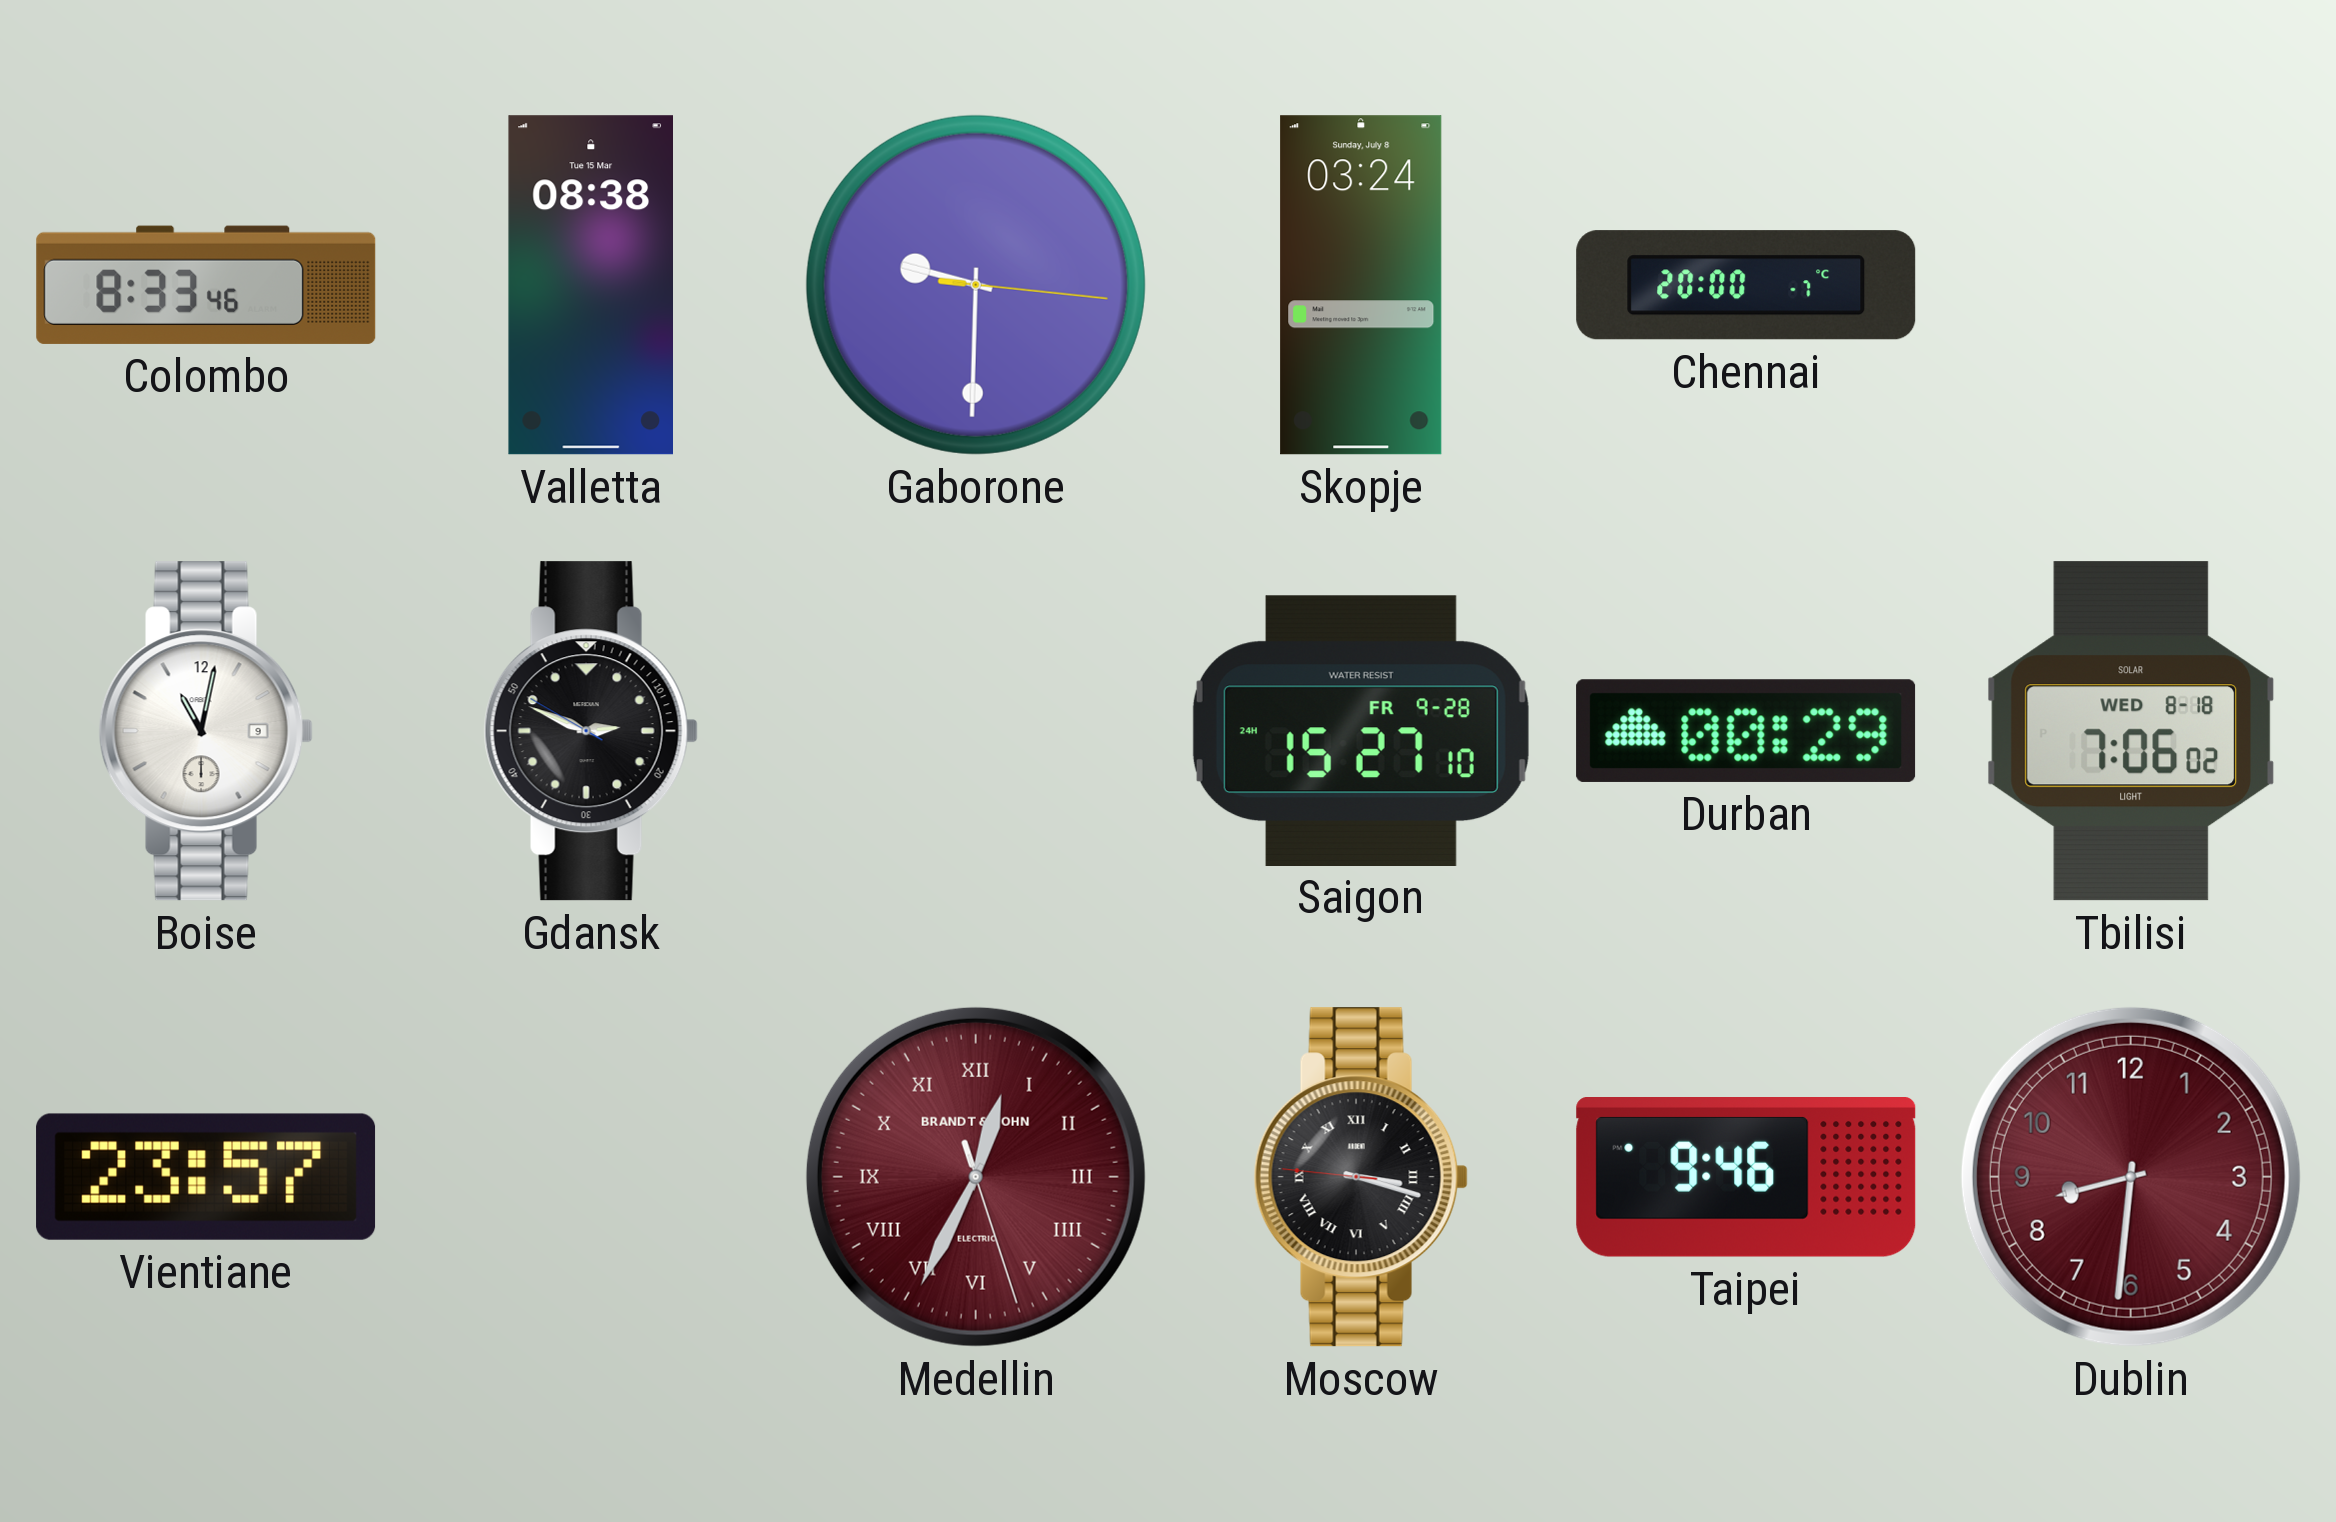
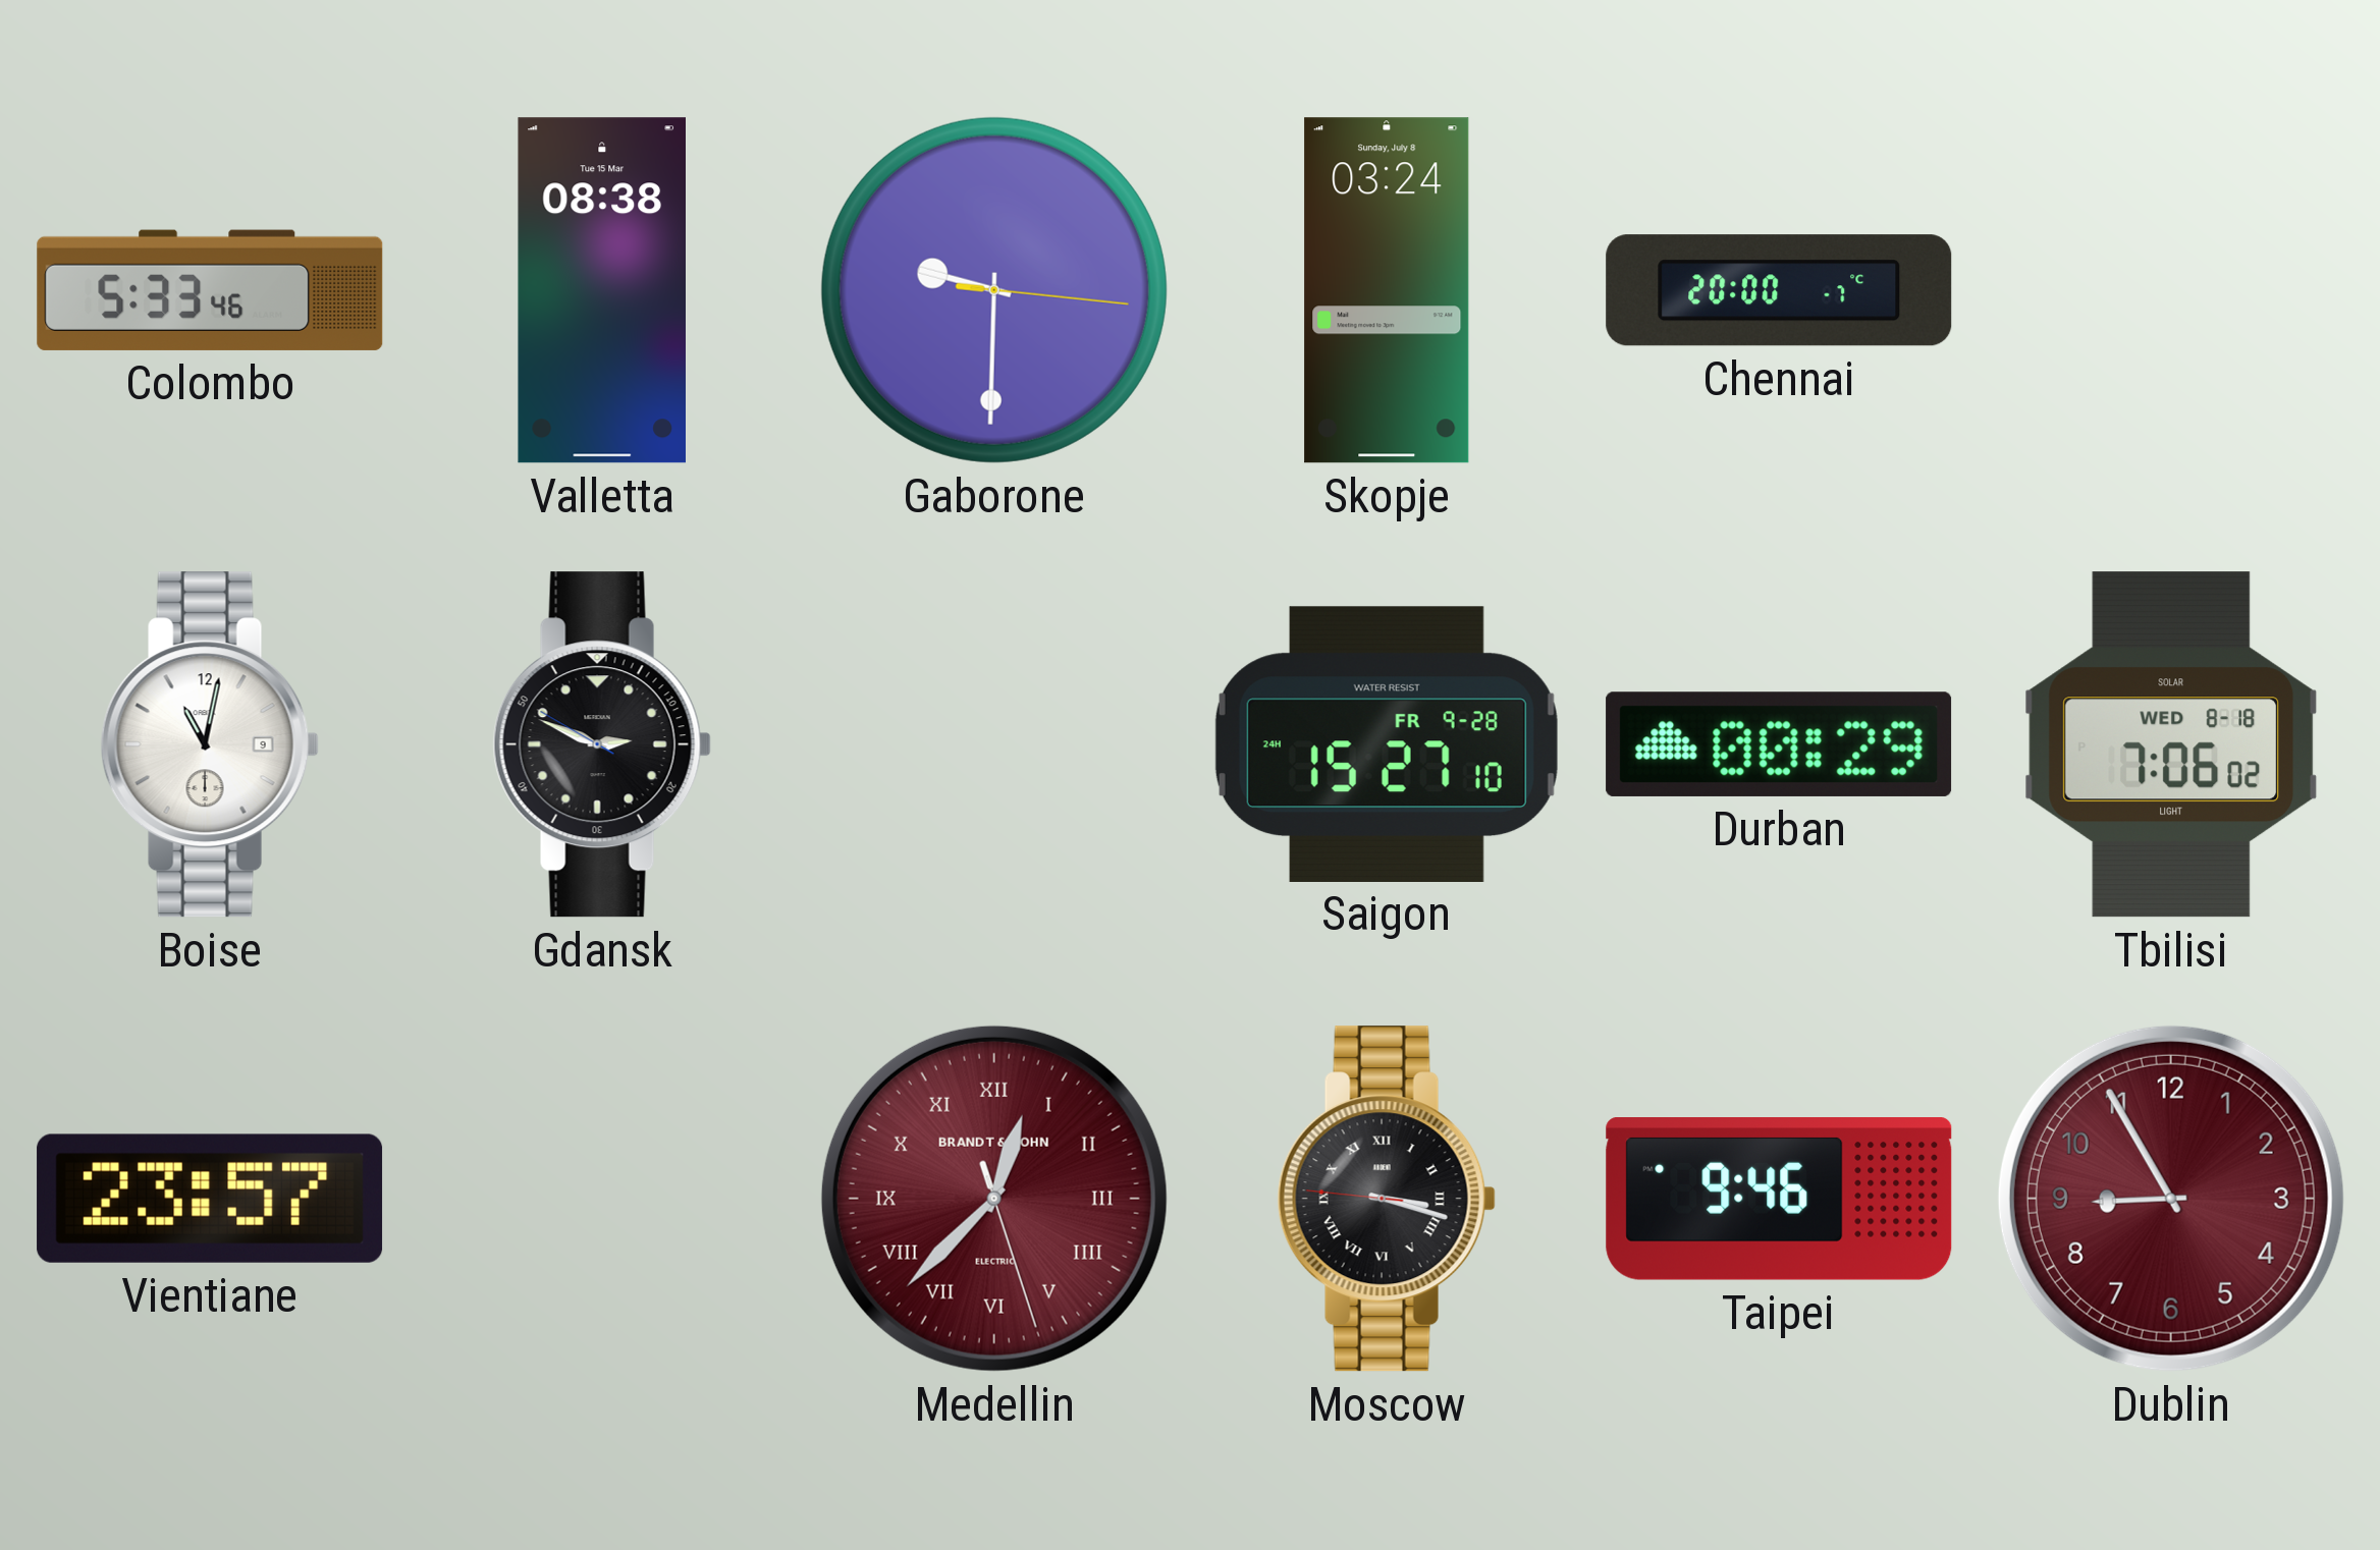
Colombo: 8:33 -> 5:33
Medellin: 12:34 -> 12:37
Dublin: 8:31 -> 8:55
